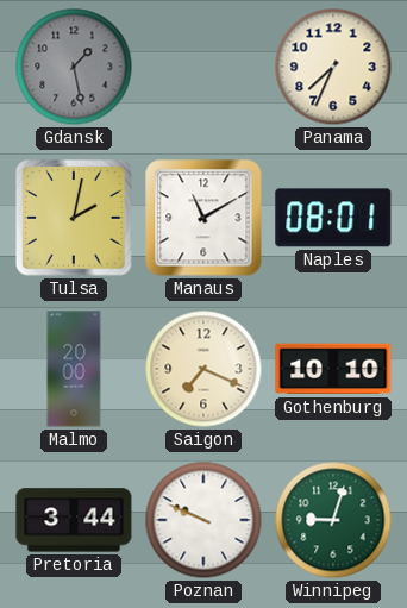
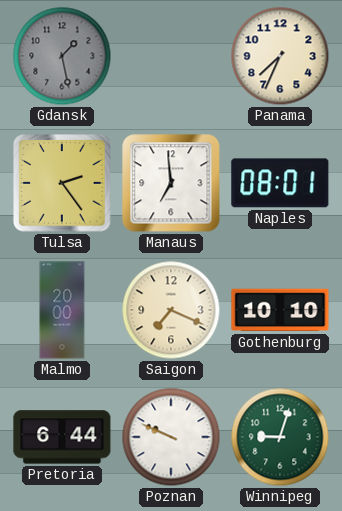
Tulsa: 2:02 -> 2:24
Manaus: 11:10 -> 6:59
Pretoria: 3:44 -> 6:44
